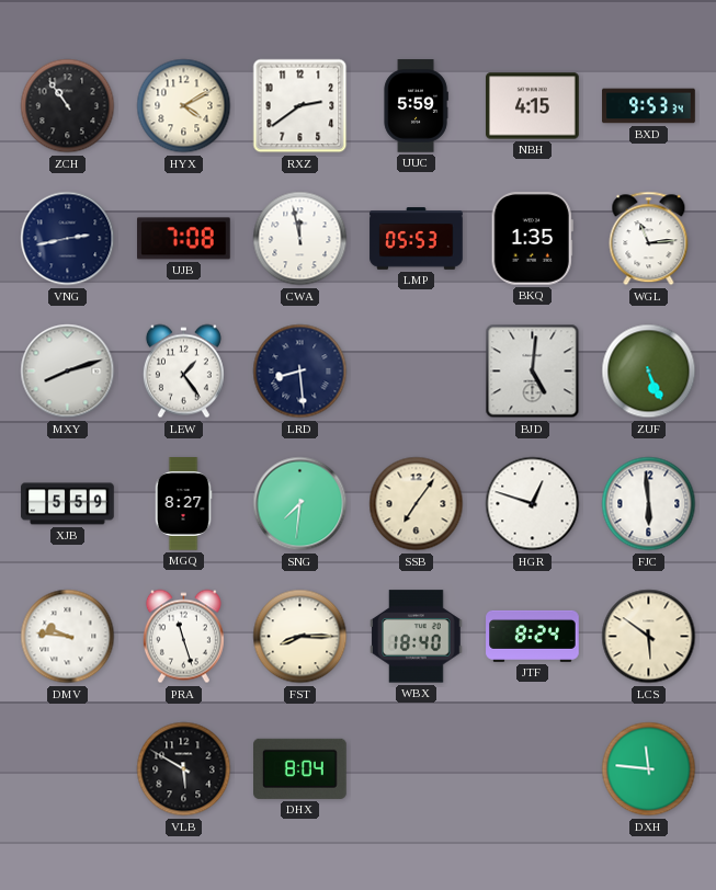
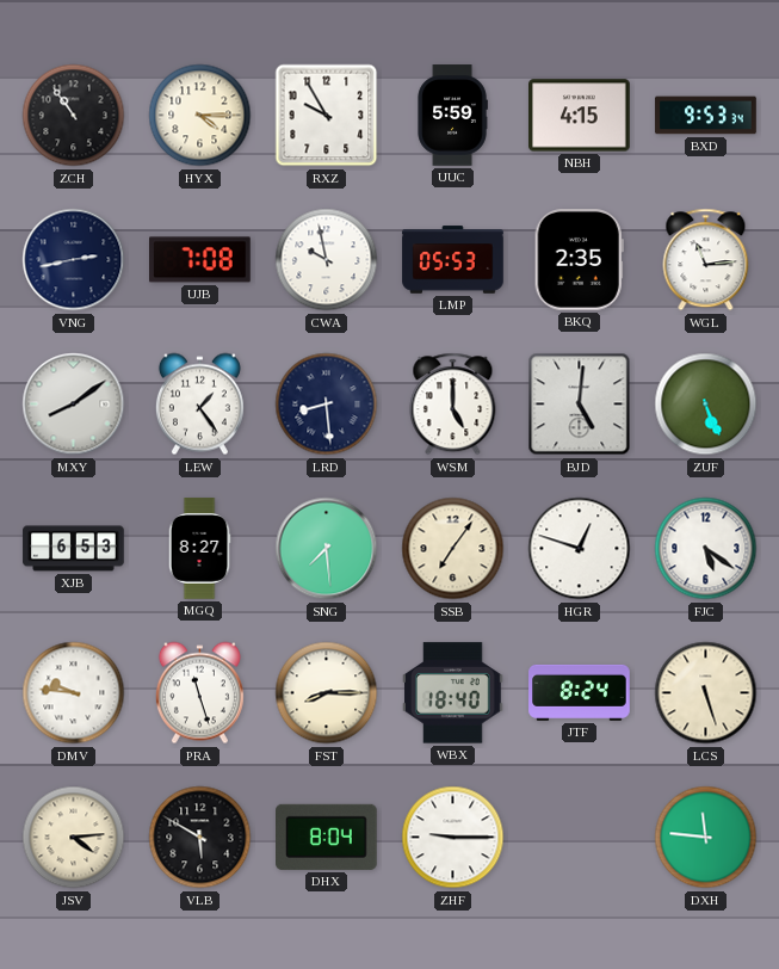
HYX: 4:10 -> 4:15
RXZ: 2:39 -> 9:55
CWA: 11:58 -> 9:58
BKQ: 1:35 -> 2:35
MXY: 8:12 -> 8:09
WSM: none -> 5:00
XJB: 5:59 -> 6:53
SNG: 7:31 -> 7:29
FJC: 5:59 -> 5:21
LCS: 5:51 -> 5:27
JSV: none -> 4:14
ZHF: none -> 9:15
